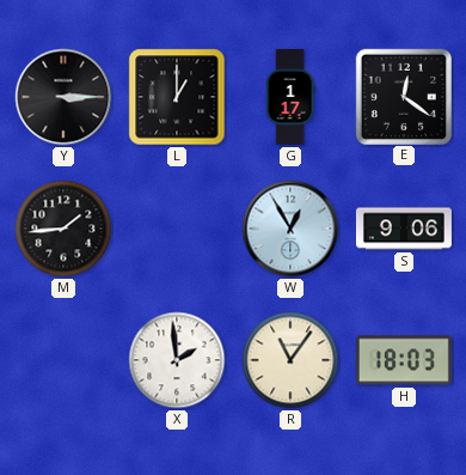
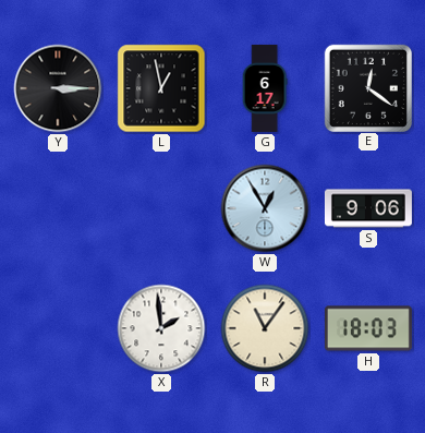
L: 1:00 -> 12:58
G: 1:17 -> 6:17
M: 1:44 -> none
